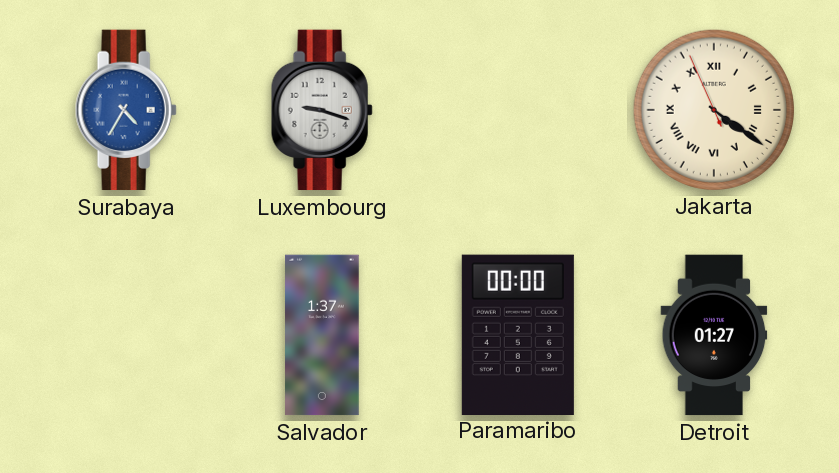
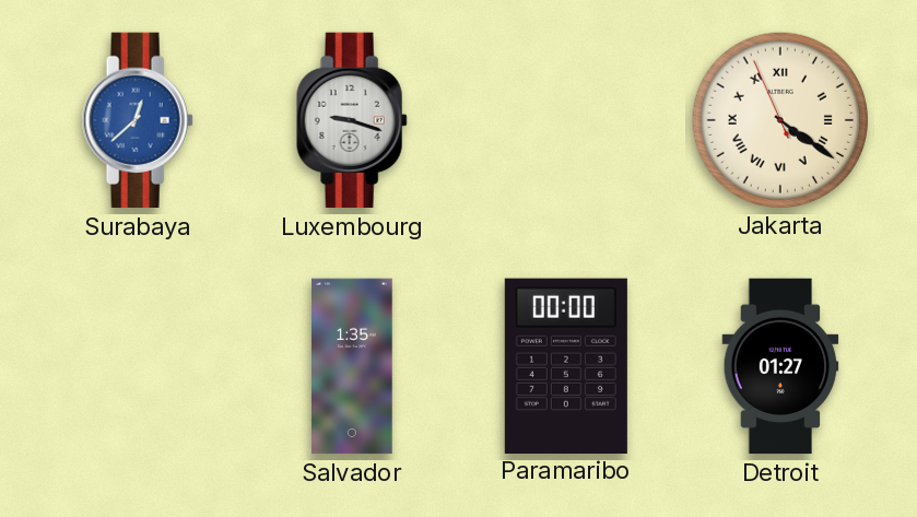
Surabaya: 4:35 -> 12:38
Salvador: 1:37 -> 1:35
